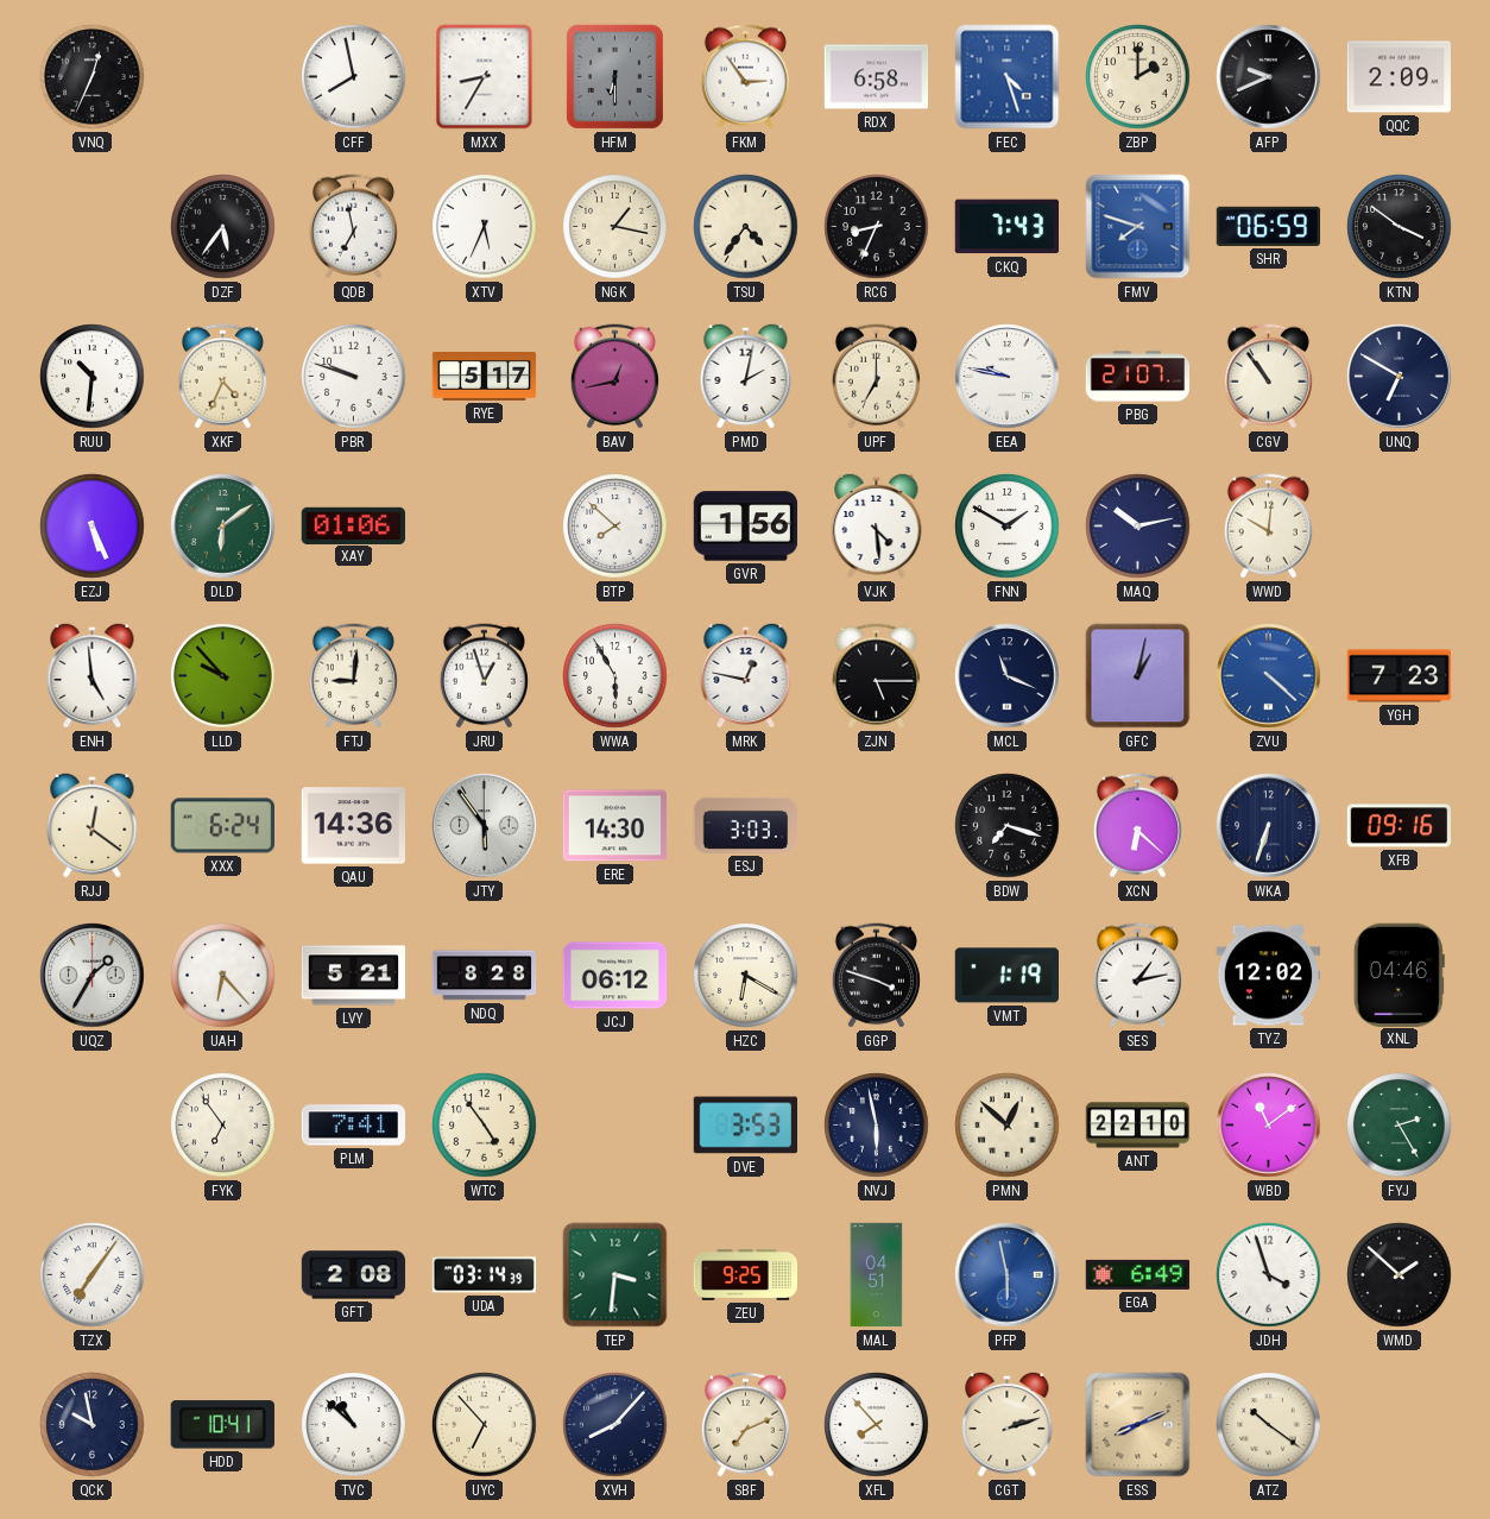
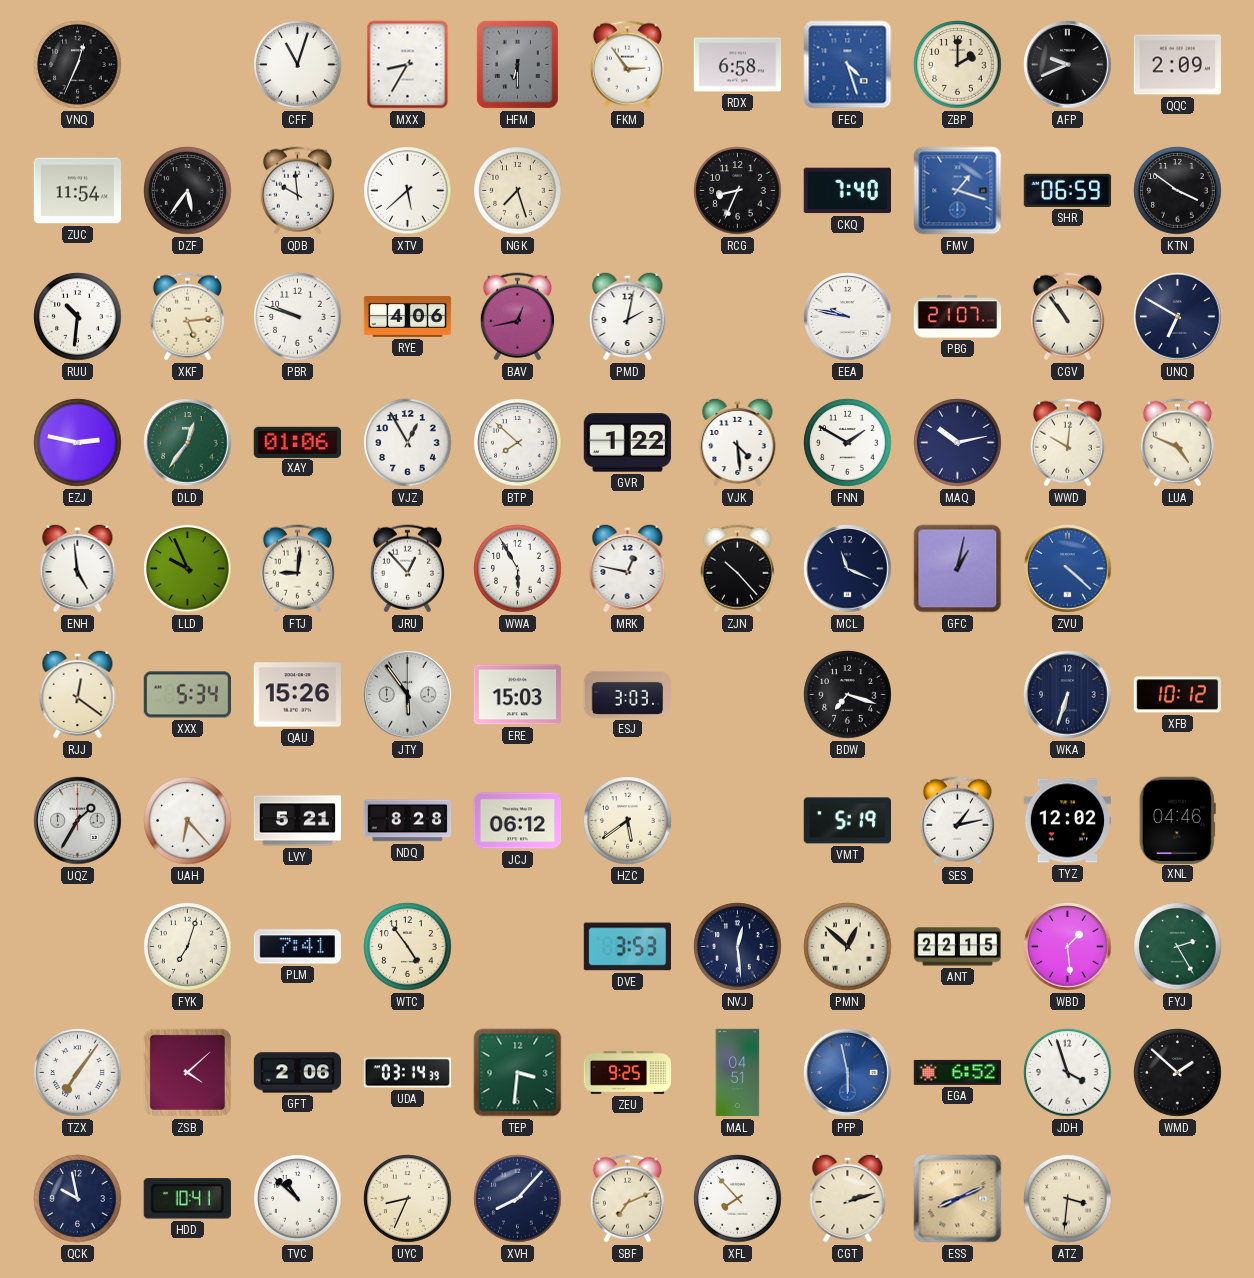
CFF: 7:58 -> 11:03
ZUC: none -> 11:54
QDB: 6:58 -> 9:59
XTV: 5:34 -> 5:38
NGK: 1:17 -> 7:27
TSU: 4:36 -> none
CKQ: 7:43 -> 7:40
FMV: 7:48 -> 1:18
XKF: 4:34 -> 5:14
RYE: 5:17 -> 4:06
UPF: 7:00 -> none
EZJ: 5:26 -> 2:47
DLD: 6:09 -> 12:36
VJZ: none -> 12:55
GVR: 1:56 -> 1:22
LUA: none -> 4:49
LLD: 9:53 -> 9:56
JRU: 12:57 -> 12:53
ZJN: 5:15 -> 10:23
YGH: 7:23 -> none
XXX: 6:24 -> 5:34
QAU: 14:36 -> 15:26
ERE: 14:30 -> 15:03
XCN: 6:22 -> none
XFB: 09:16 -> 10:12
HZC: 6:20 -> 5:39
GGP: 3:48 -> none
VMT: 1:19 -> 5:19
FYK: 6:54 -> 7:03
NVJ: 5:58 -> 12:29
ANT: 22:10 -> 22:15
WBD: 11:09 -> 1:29
ZSB: none -> 4:08
GFT: 2:08 -> 2:06
EGA: 6:49 -> 6:52
UYC: 6:53 -> 8:34
ATZ: 10:21 -> 3:31
